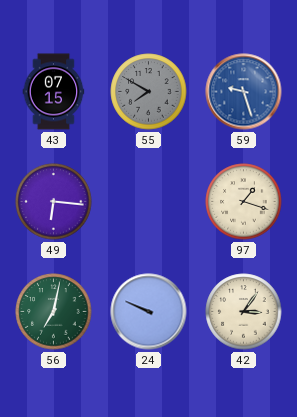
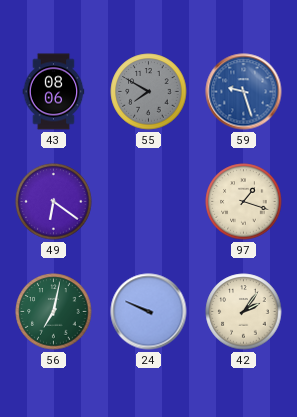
43: 07:15 -> 08:06
49: 6:16 -> 6:21
42: 3:06 -> 2:06
